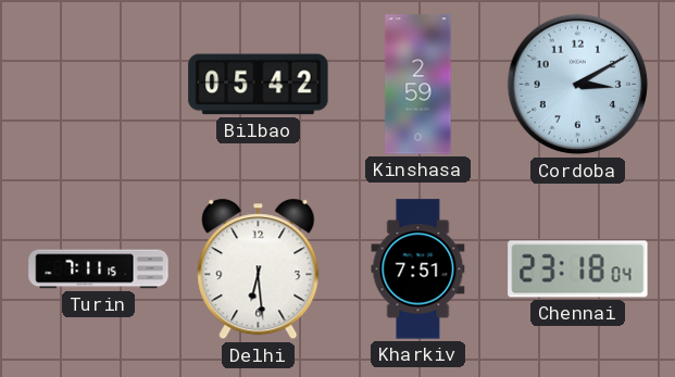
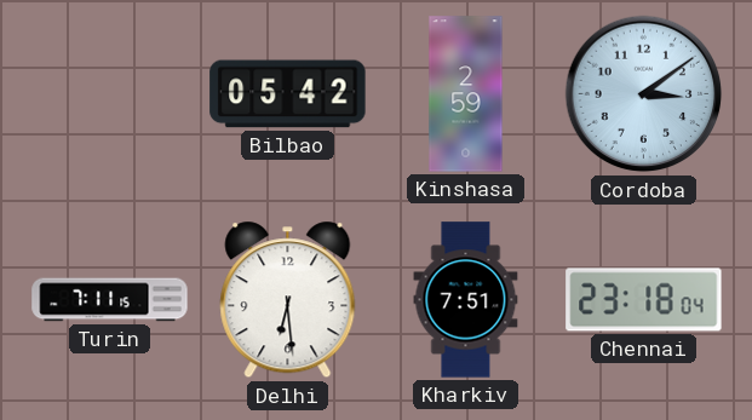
Cordoba: 3:10 -> 3:09
